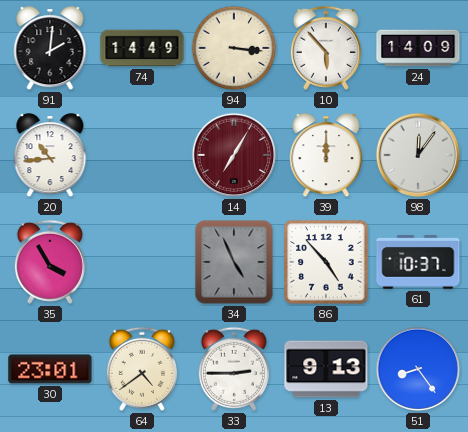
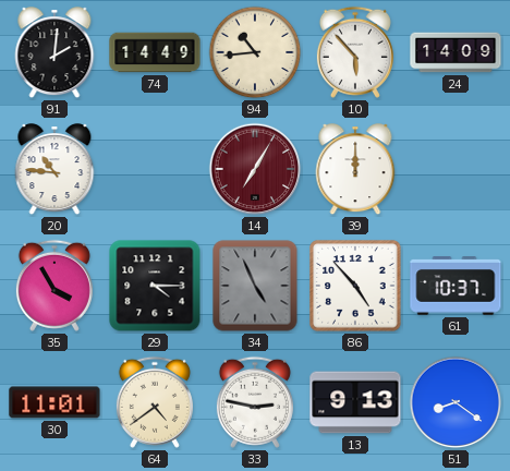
94: 3:16 -> 10:44
20: 10:44 -> 10:46
98: 12:06 -> none
29: none -> 4:15
30: 23:01 -> 11:01
33: 2:45 -> 2:47
51: 8:24 -> 8:21
